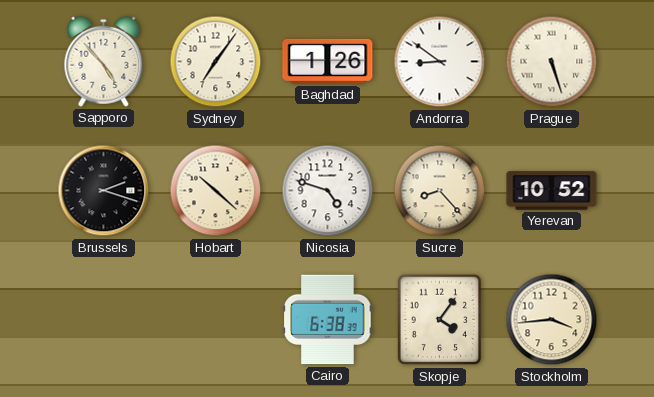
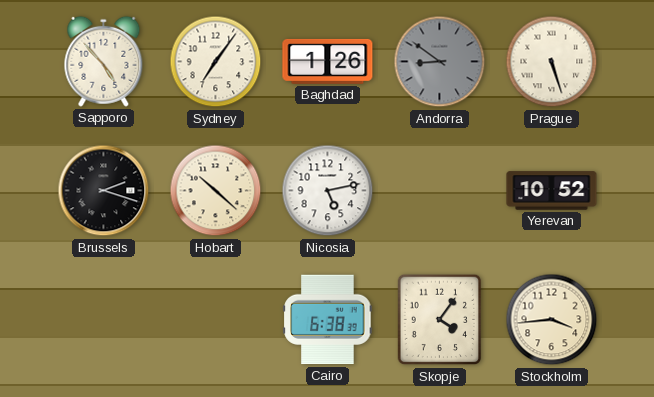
Andorra dial: white -> grey
Nicosia: 4:48 -> 5:13
Sucre: 8:23 -> none
